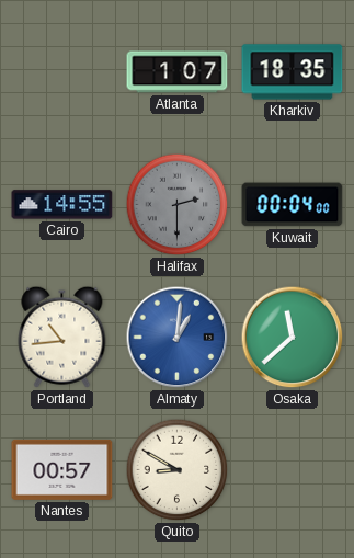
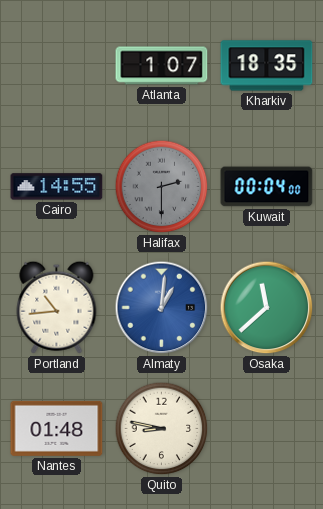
Nantes: 00:57 -> 01:48
Quito: 8:50 -> 8:47
